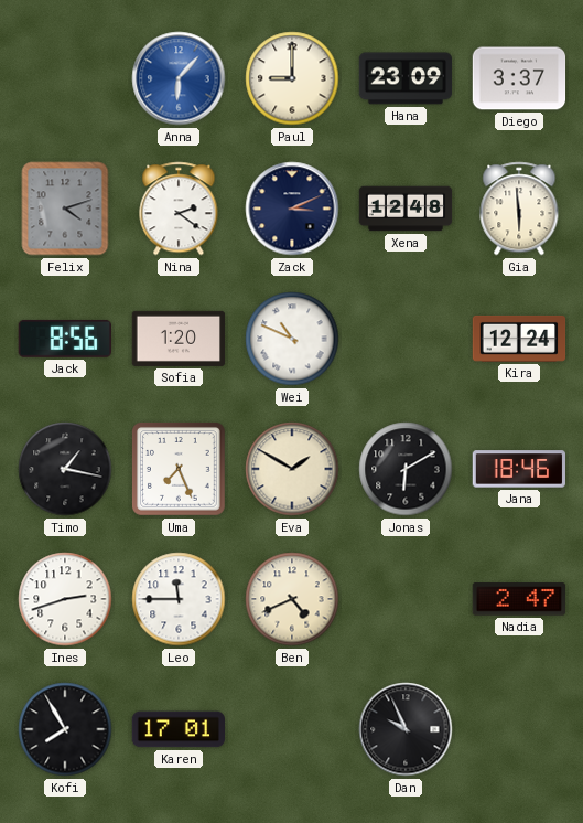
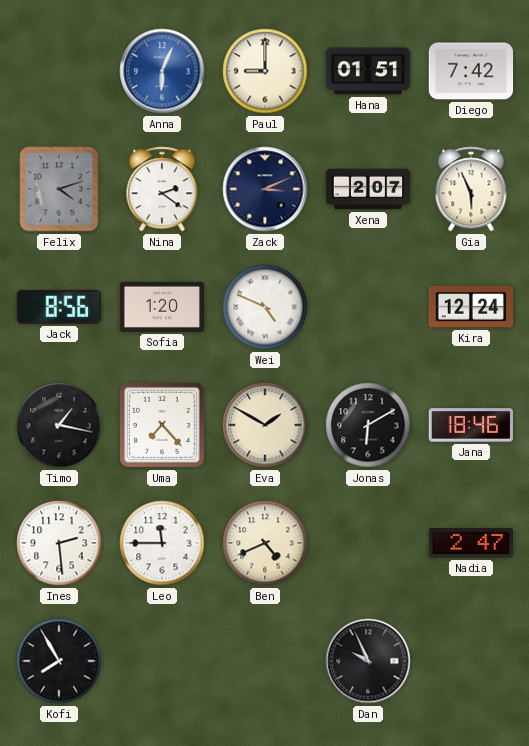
Anna: 6:07 -> 6:04
Hana: 23:09 -> 01:51
Diego: 3:37 -> 7:42
Xena: 12:48 -> 2:07
Gia: 5:59 -> 5:56
Wei: 10:49 -> 4:49
Uma: 7:26 -> 7:23
Ines: 2:42 -> 2:29
Karen: 17:01 -> none
